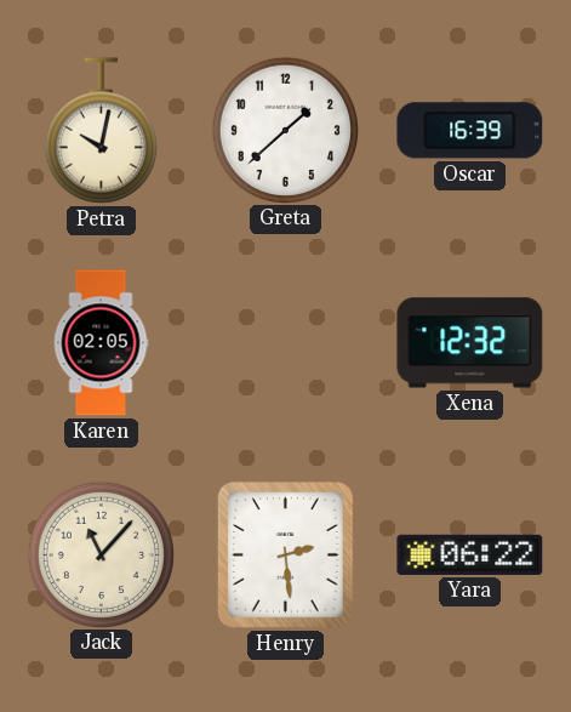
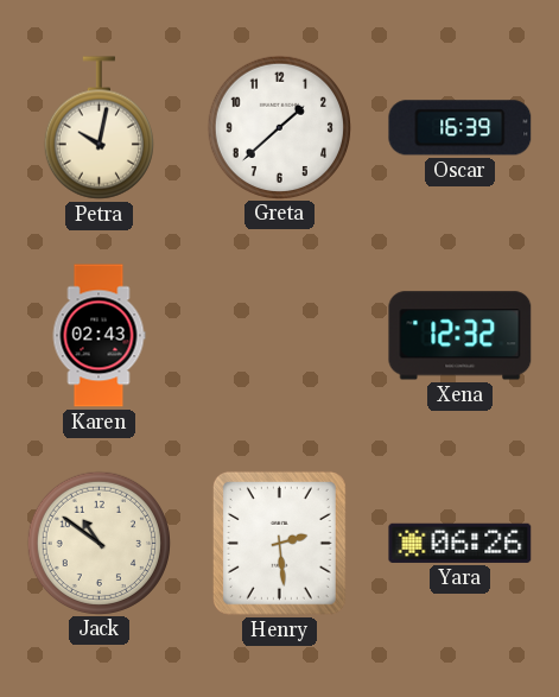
Karen: 02:05 -> 02:43
Jack: 11:07 -> 10:51
Yara: 06:22 -> 06:26
